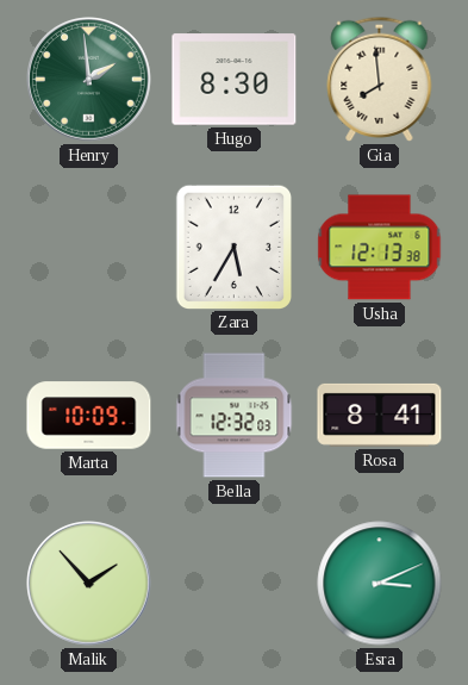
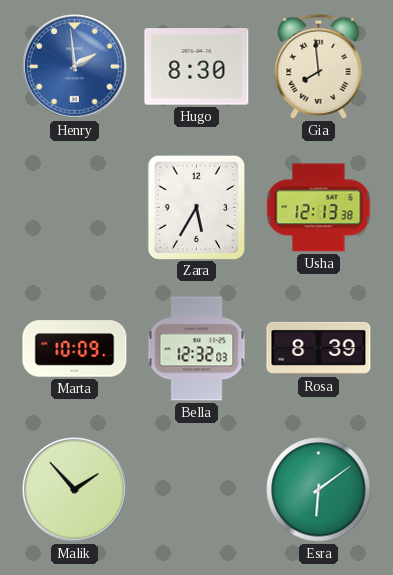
Henry dial: green -> blue
Rosa: 8:41 -> 8:39
Esra: 3:11 -> 6:09
